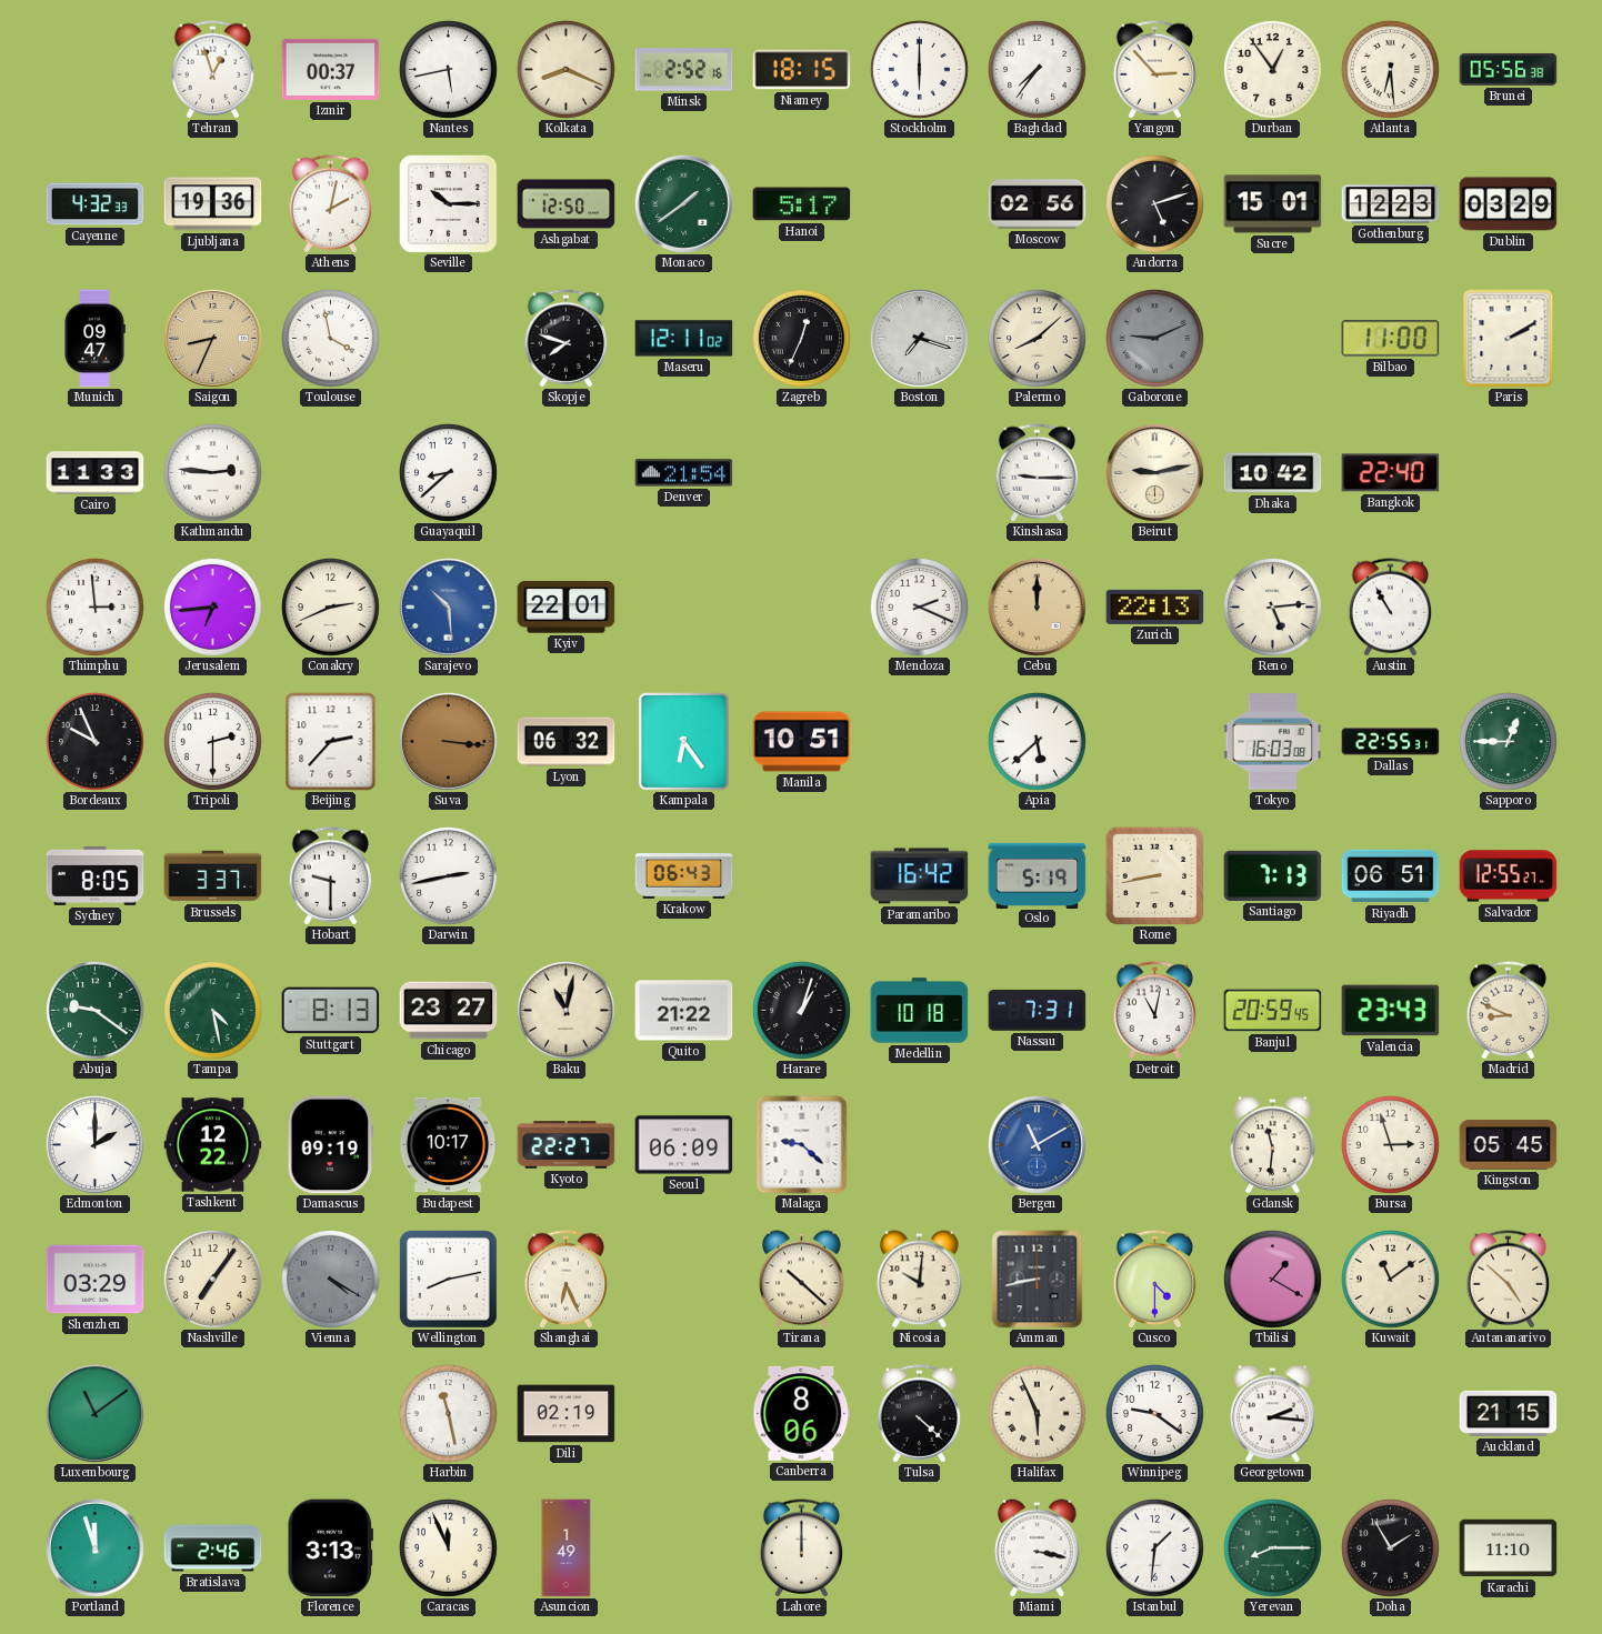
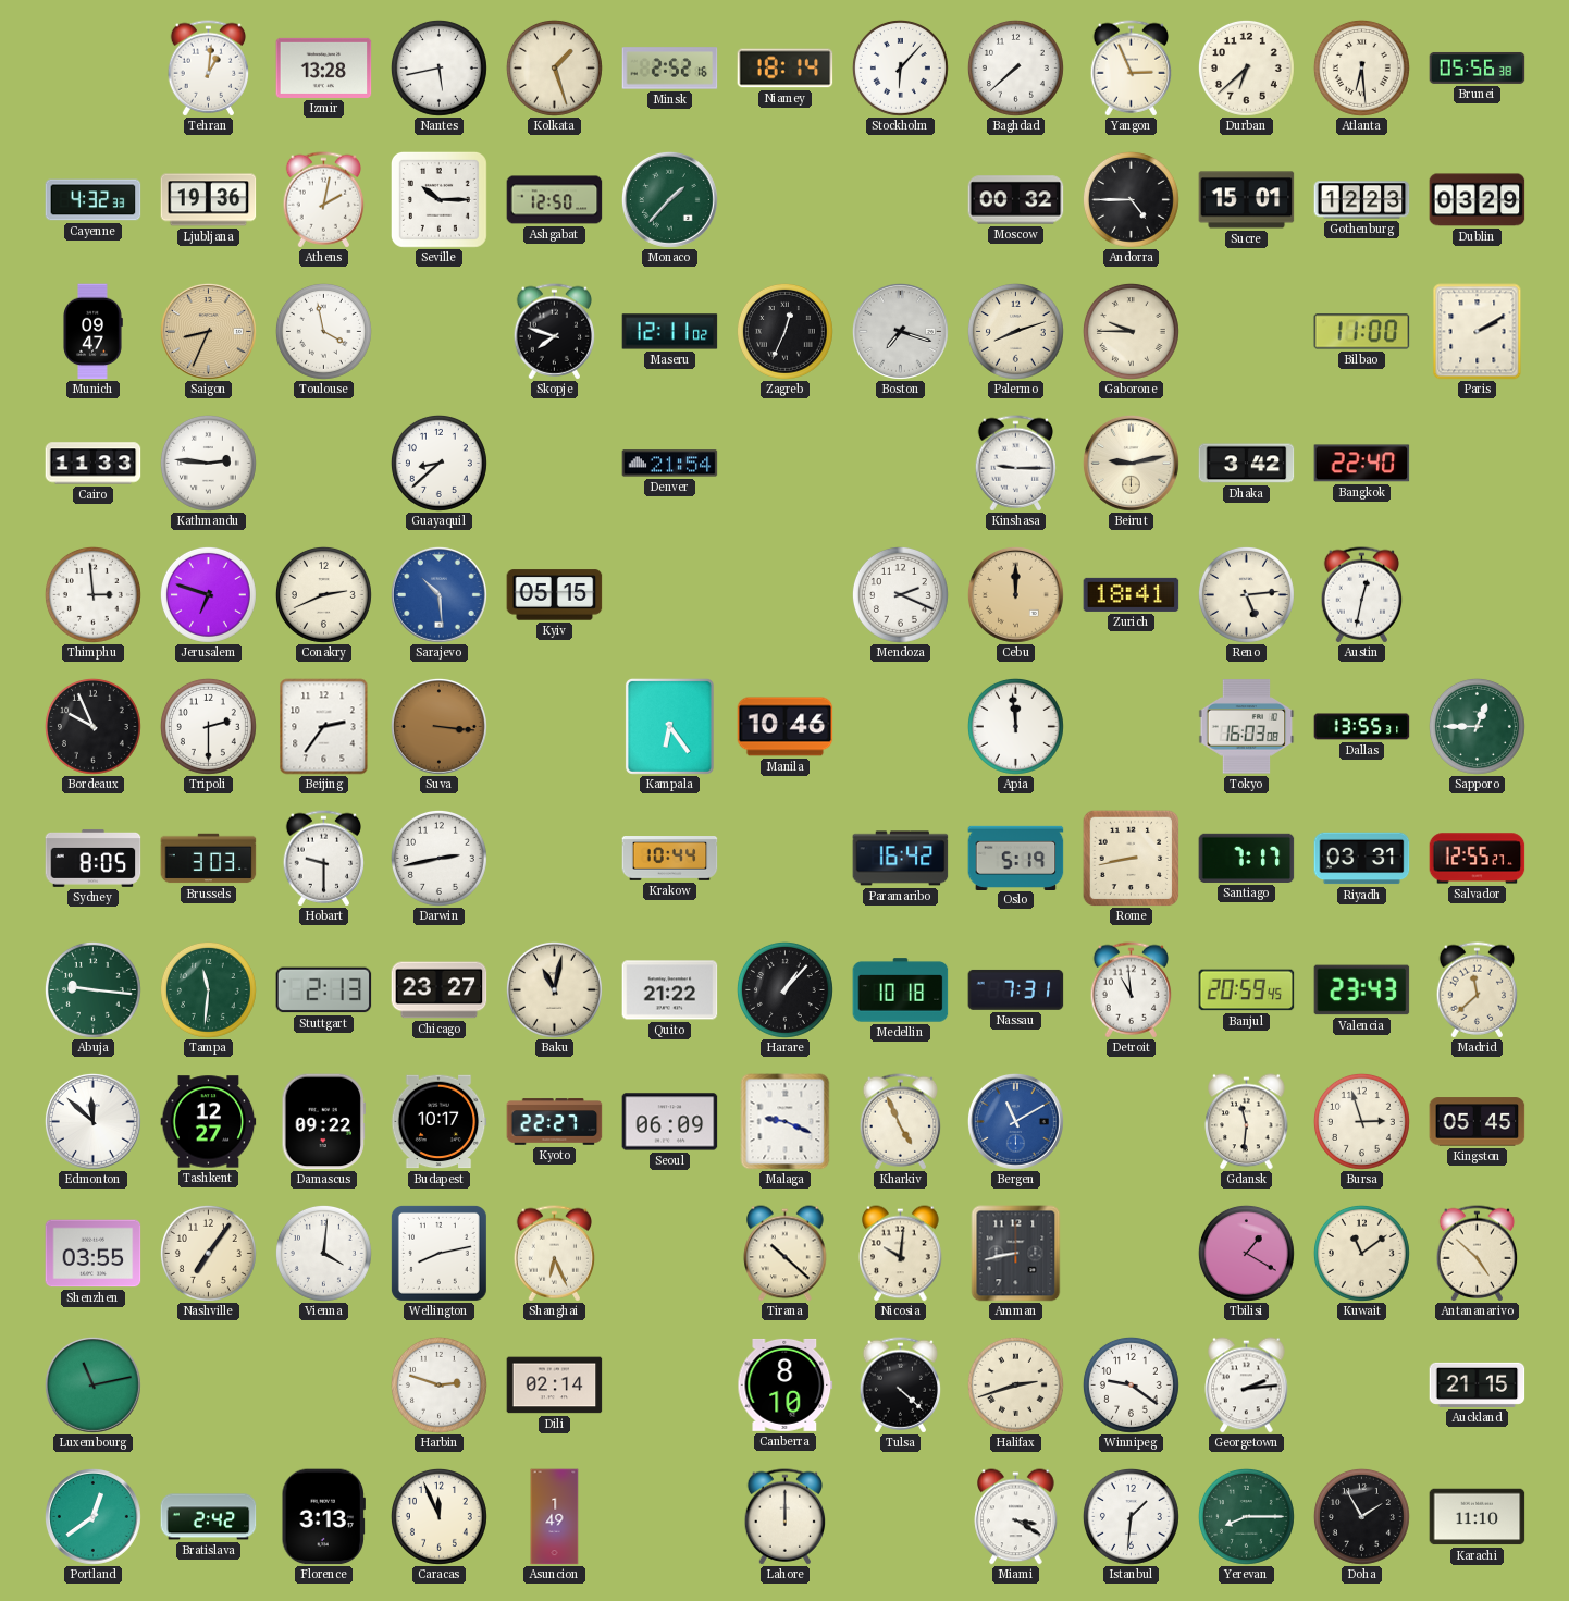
Tehran: 12:57 -> 1:01
Izmir: 00:37 -> 13:28
Kolkata: 8:19 -> 1:27
Niamey: 18:15 -> 18:14
Stockholm: 6:00 -> 6:07
Baghdad: 7:36 -> 7:38
Yangon: 2:53 -> 2:56
Durban: 12:54 -> 6:38
Monaco: 1:39 -> 1:37
Hanoi: 5:17 -> none
Moscow: 02:56 -> 00:32
Andorra: 5:12 -> 4:45
Palermo: 8:08 -> 8:12
Gaborone: 9:11 -> 9:45
Gaborone dial: grey -> cream
Dhaka: 10:42 -> 3:42
Jerusalem: 6:44 -> 6:48
Kyiv: 22:01 -> 05:15
Zurich: 22:13 -> 18:41
Austin: 10:55 -> 12:32
Beijing: 2:37 -> 2:36
Lyon: 06:32 -> none
Manila: 10:51 -> 10:46
Apia: 5:38 -> 11:59
Dallas: 22:55 -> 13:55
Brussels: 3:37 -> 3:03
Krakow: 06:43 -> 10:44
Santiago: 7:13 -> 7:17
Riyadh: 06:51 -> 03:31
Abuja: 9:21 -> 9:16
Tampa: 4:28 -> 11:31
Stuttgart: 8:13 -> 2:13
Harare: 1:03 -> 1:07
Detroit: 11:02 -> 10:59
Madrid: 8:49 -> 11:38
Edmonton: 2:00 -> 11:52
Tashkent: 12:22 -> 12:27
Damascus: 09:19 -> 09:22
Malaga: 9:22 -> 9:19
Kharkiv: none -> 4:56
Shenzhen: 03:29 -> 03:55
Vienna: 4:20 -> 4:01
Vienna dial: grey -> white
Cusco: 4:30 -> none
Luxembourg: 11:09 -> 11:13
Harbin: 11:28 -> 2:48
Dili: 02:19 -> 02:14
Canberra: 8:06 -> 8:10
Halifax: 5:56 -> 2:42
Georgetown: 2:16 -> 2:14
Portland: 11:57 -> 12:39
Bratislava: 2:46 -> 2:42
Miami: 3:17 -> 3:20
